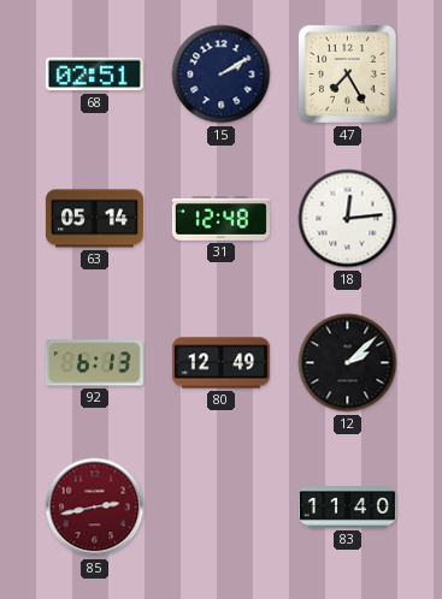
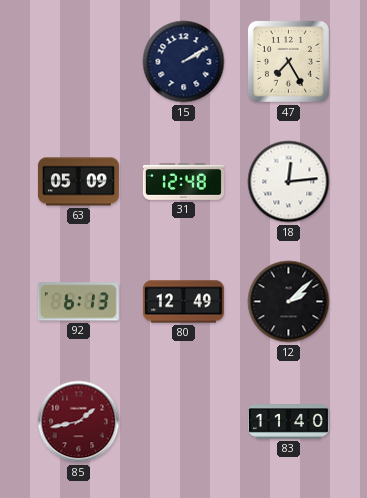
68: 02:51 -> none
63: 05:14 -> 05:09
85: 2:43 -> 1:43
